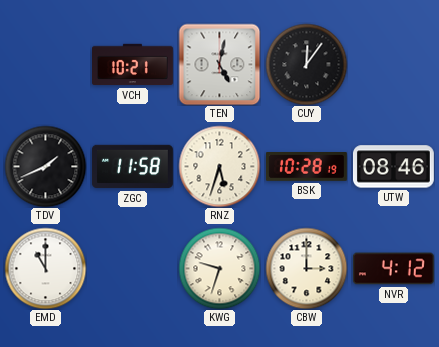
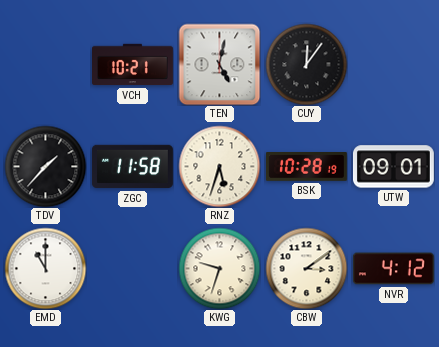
TDV: 1:41 -> 1:37
UTW: 08:46 -> 09:01
CBW: 3:00 -> 3:09
